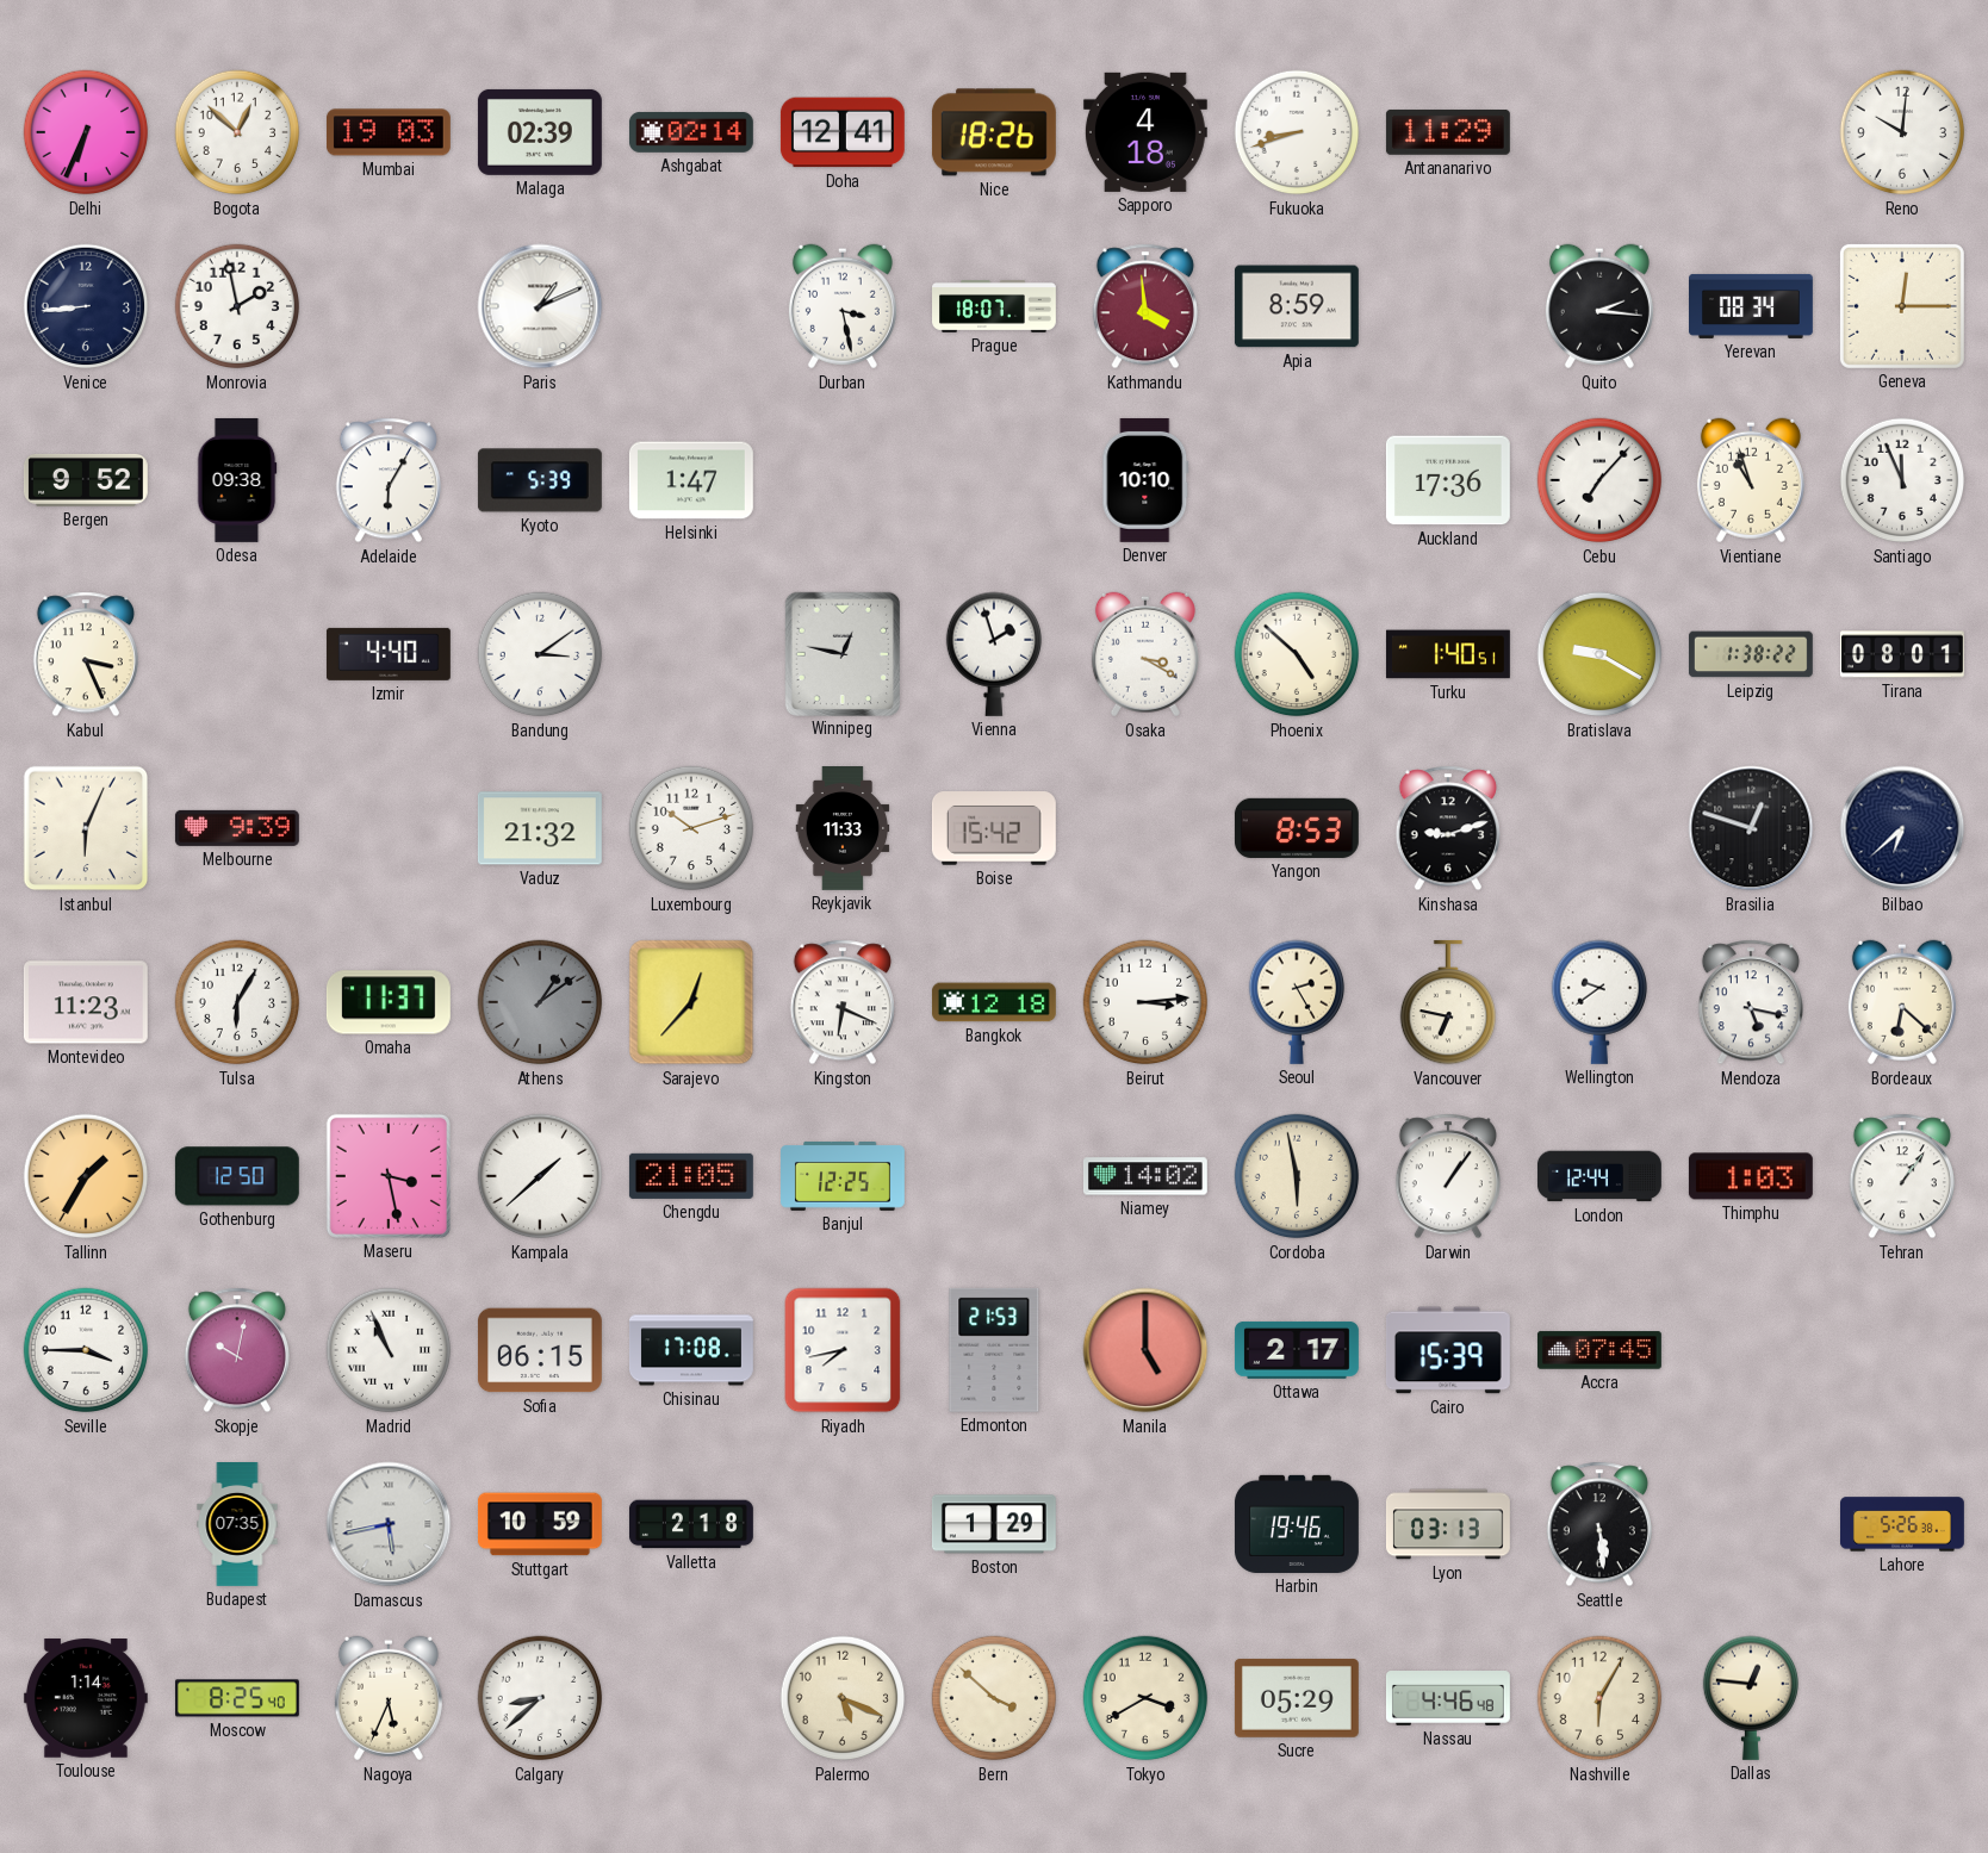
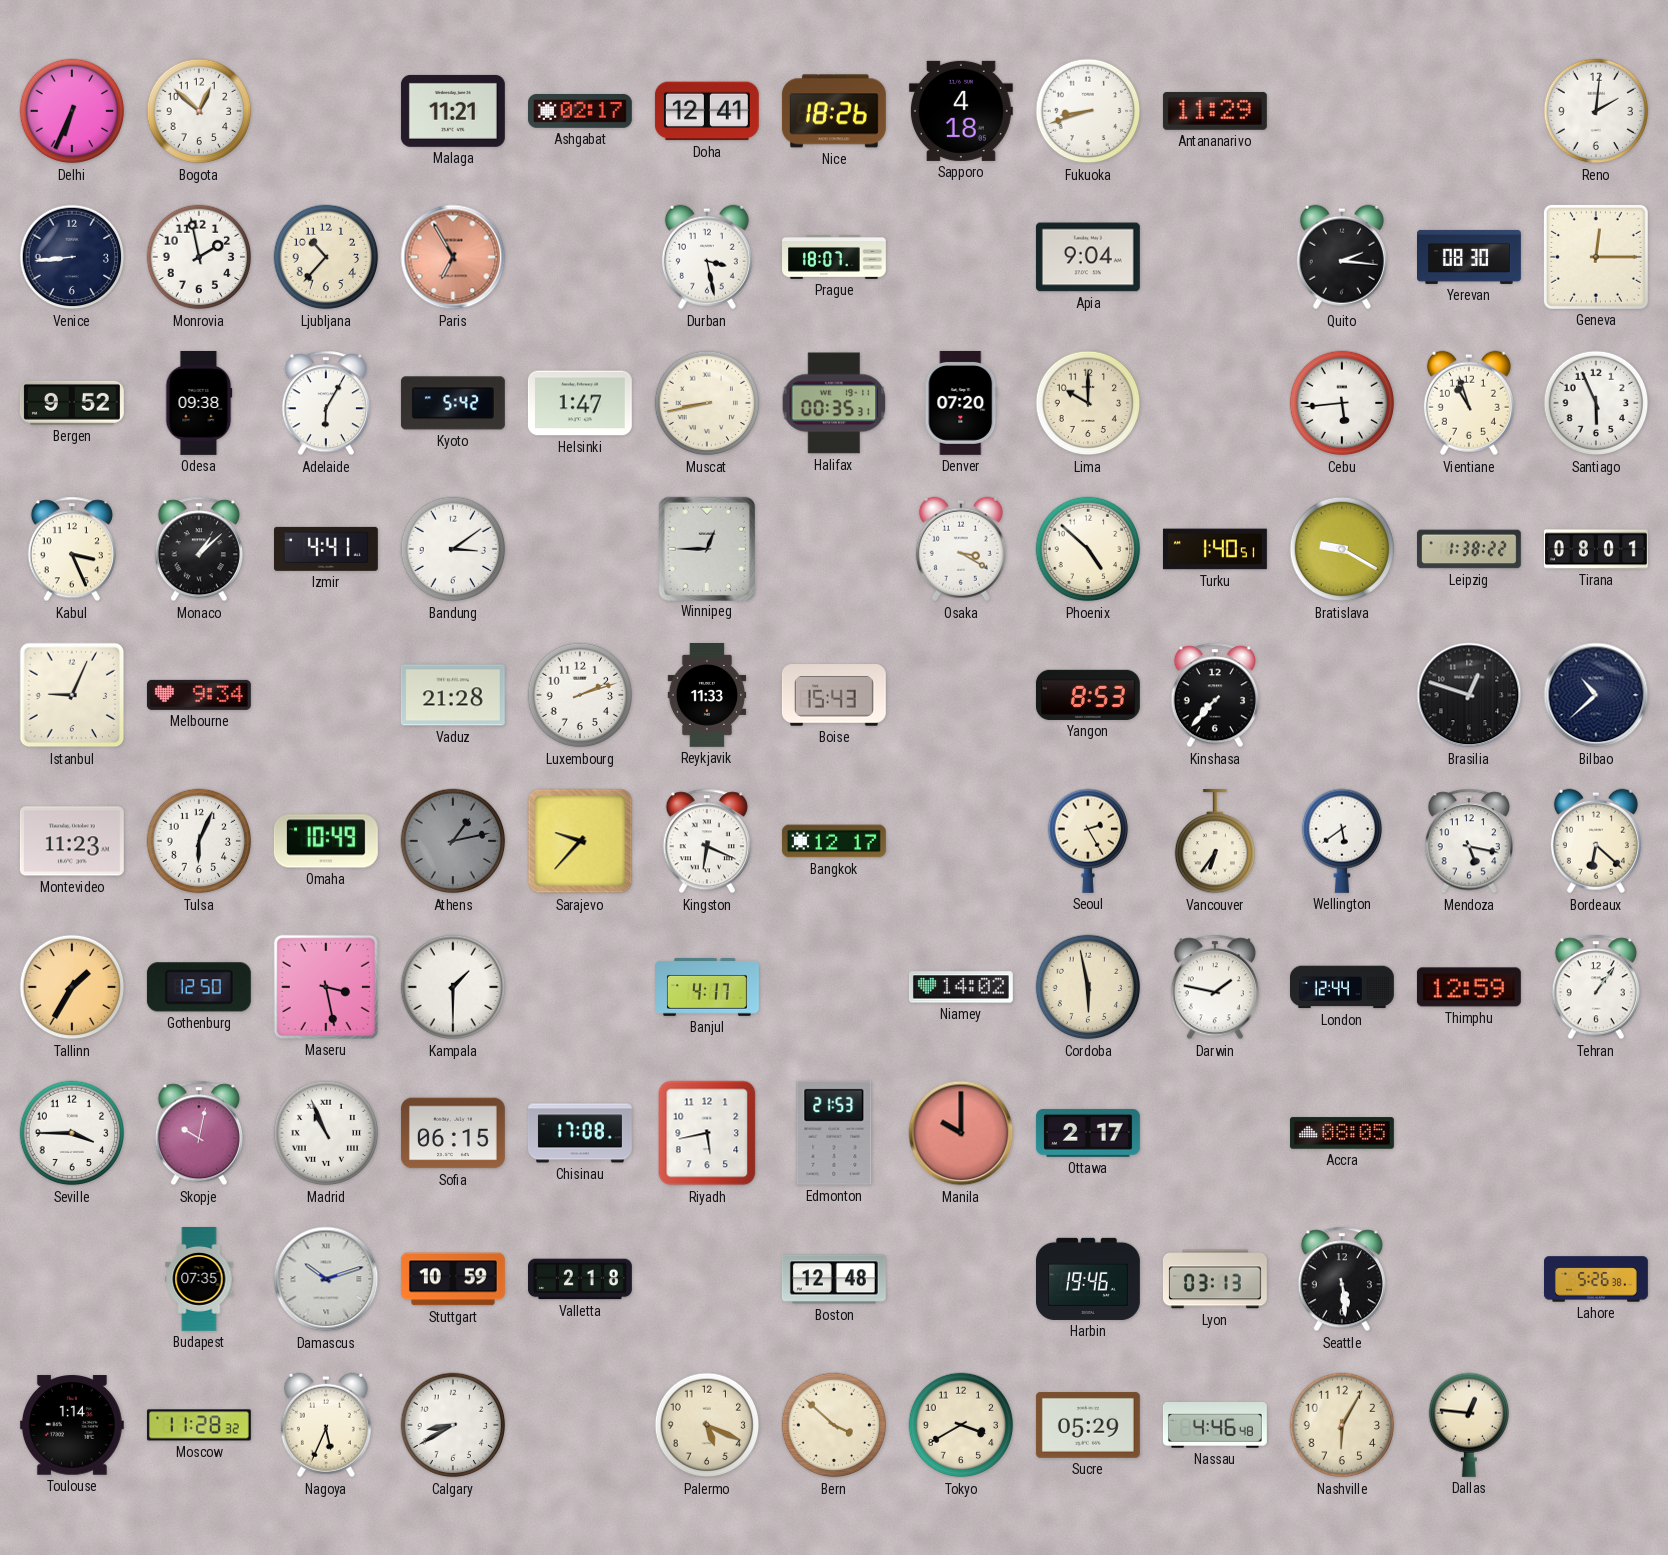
Mumbai: 19:03 -> none
Malaga: 02:39 -> 11:21
Ashgabat: 02:14 -> 02:17
Reno: 10:01 -> 2:01
Ljubljana: none -> 10:37
Paris: 1:11 -> 6:55
Paris dial: white -> salmon
Kathmandu: 3:59 -> none
Apia: 8:59 -> 9:04
Yerevan: 08:34 -> 08:30
Kyoto: 5:39 -> 5:42
Muscat: none -> 8:43
Halifax: none -> 00:35
Denver: 10:10 -> 07:20
Lima: none -> 10:00
Auckland: 17:36 -> none
Cebu: 7:07 -> 5:44
Santiago: 11:56 -> 5:56
Monaco: none -> 1:08
Izmir: 4:40 -> 4:41
Winnipeg: 12:47 -> 12:45
Vienna: 1:57 -> none
Istanbul: 6:04 -> 9:04
Melbourne: 9:39 -> 9:34
Vaduz: 21:32 -> 21:28
Luxembourg: 10:12 -> 2:12
Boise: 15:42 -> 15:43
Kinshasa: 9:12 -> 7:37
Bilbao: 6:38 -> 10:38
Tulsa: 6:05 -> 6:04
Omaha: 11:37 -> 10:49
Athens: 1:09 -> 1:13
Sarajevo: 12:37 -> 9:37
Bangkok: 12:18 -> 12:17
Beirut: 3:14 -> none
Vancouver: 6:47 -> 6:36
Wellington: 9:39 -> 5:39
Kampala: 1:38 -> 1:30
Chengdu: 21:05 -> none
Banjul: 12:25 -> 4:17
Darwin: 1:06 -> 1:47
Thimphu: 1:03 -> 12:59
Riyadh: 7:43 -> 5:43
Manila: 5:00 -> 10:00
Cairo: 15:39 -> none
Accra: 07:45 -> 08:05
Damascus: 5:43 -> 10:12
Boston: 1:29 -> 12:48
Moscow: 8:25 -> 11:28
Calgary: 8:38 -> 8:40
